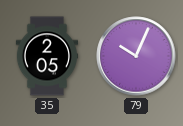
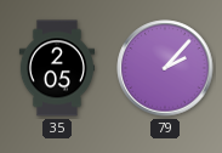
79: 10:04 -> 2:07
